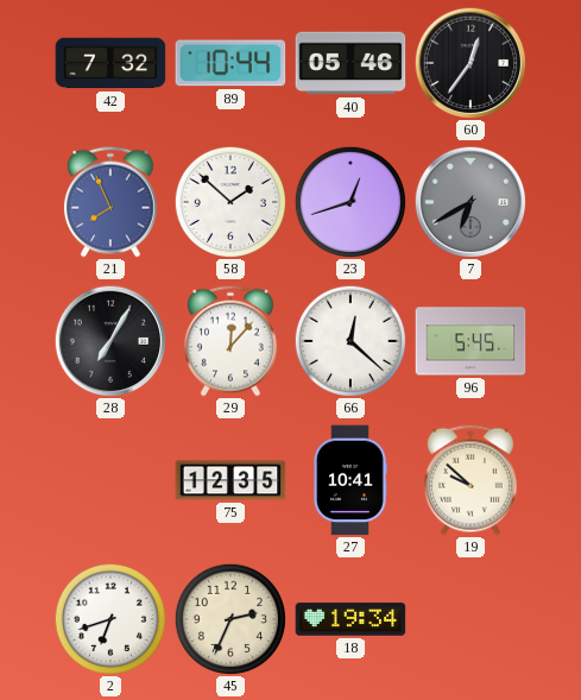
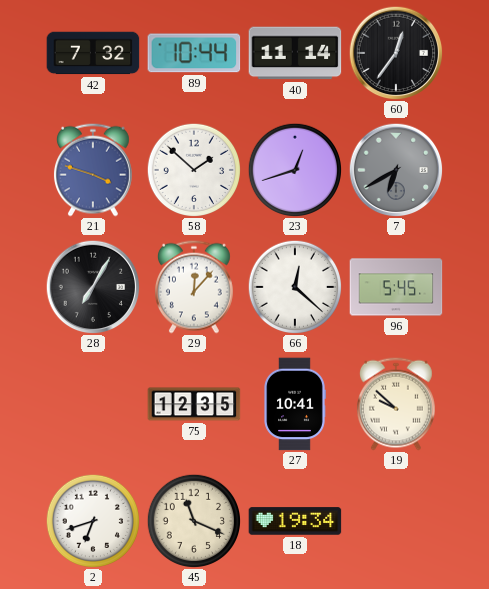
40: 05:46 -> 11:14
21: 7:56 -> 3:48
45: 2:34 -> 11:19
